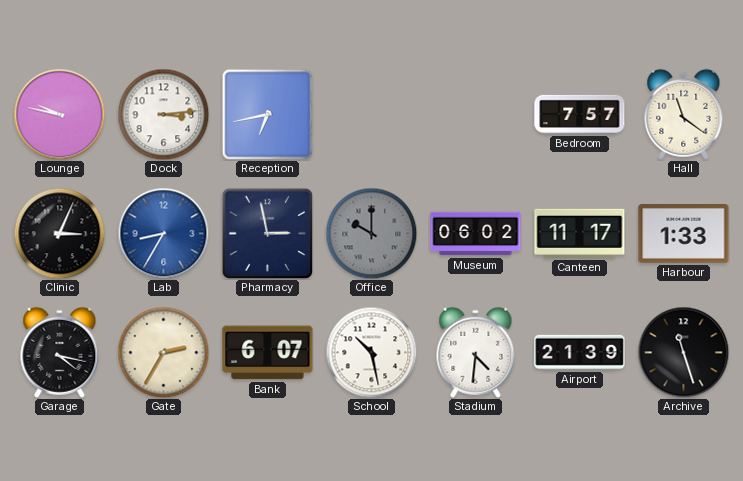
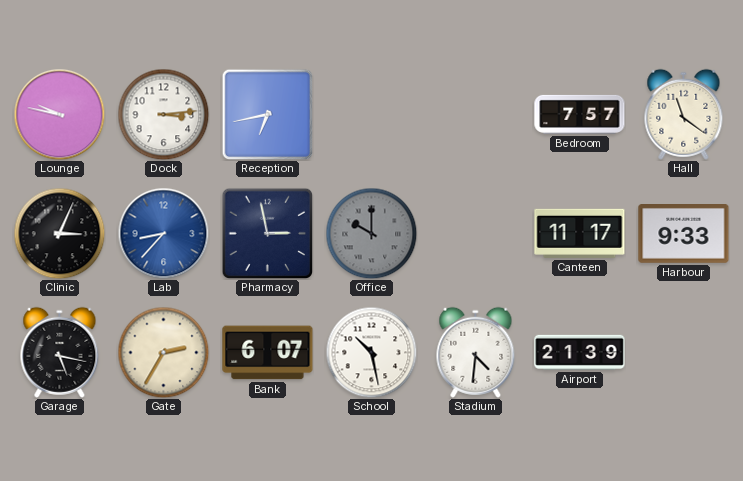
Lab: 8:35 -> 8:37
Museum: 06:02 -> none
Harbour: 1:33 -> 9:33
Garage: 4:17 -> 5:17
Archive: 11:27 -> none
